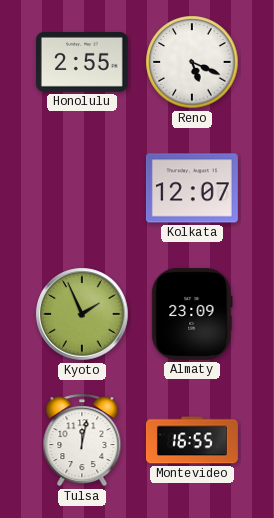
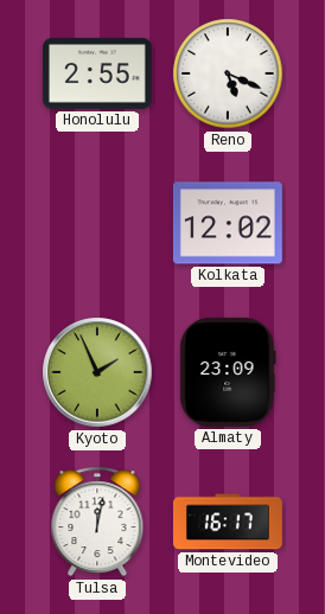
Kolkata: 12:07 -> 12:02
Montevideo: 16:55 -> 16:17
